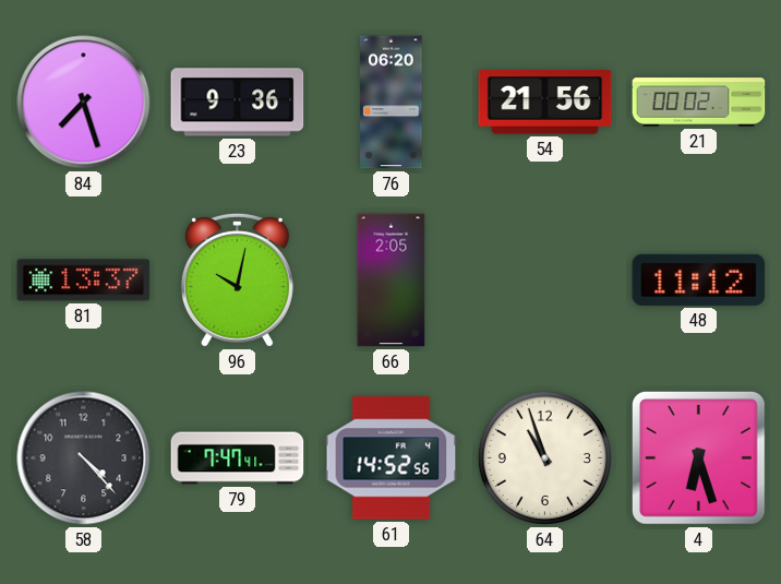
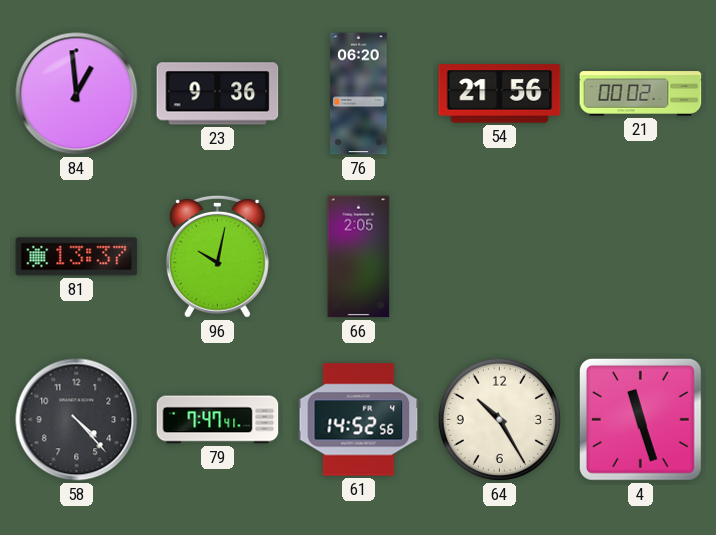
84: 7:27 -> 12:59
48: 11:12 -> none
64: 10:57 -> 10:25
4: 6:27 -> 11:27
